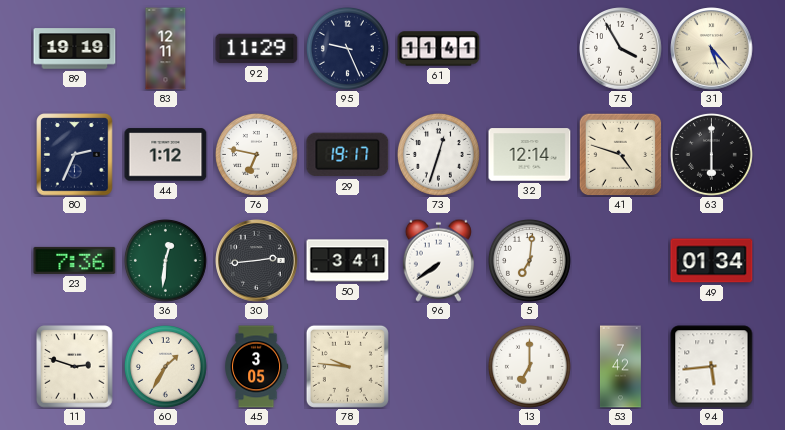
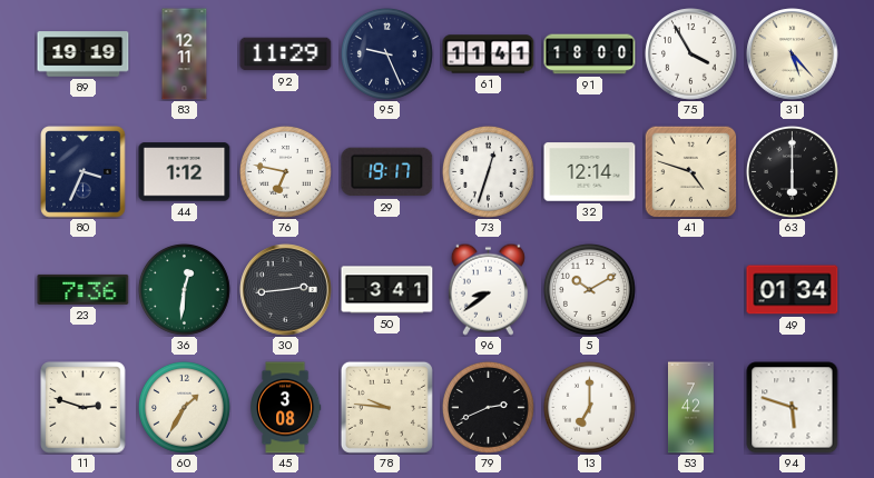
91: none -> 18:00
80: 2:34 -> 3:34
96: 7:39 -> 8:39
5: 7:01 -> 10:10
45: 3:05 -> 3:08
79: none -> 2:41
94: 5:44 -> 5:48
